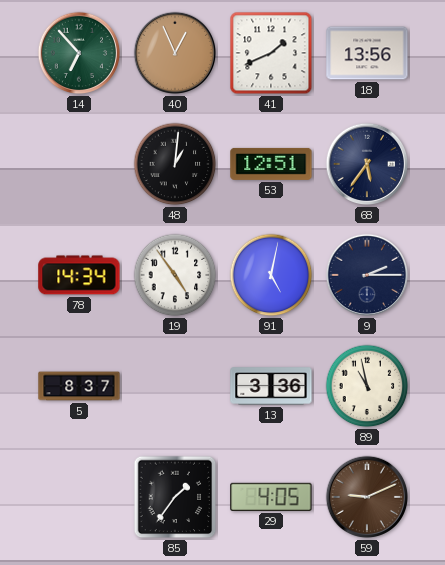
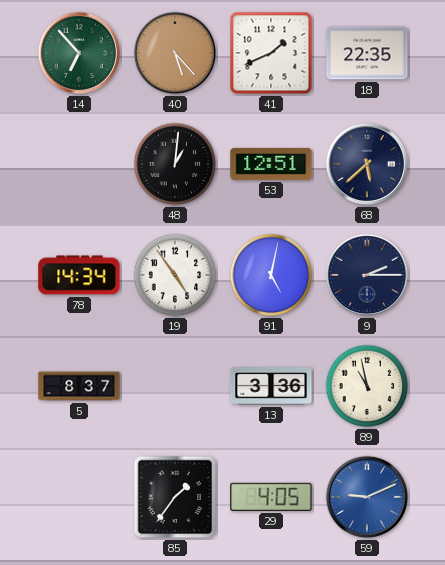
40: 12:56 -> 5:23
18: 13:56 -> 22:35
68: 5:36 -> 5:38
59 dial: brown -> blue
